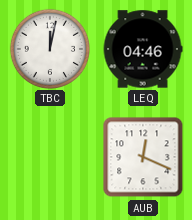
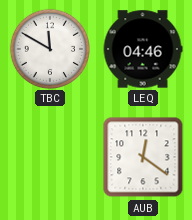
TBC: 12:02 -> 11:50
AUB: 12:19 -> 12:21
